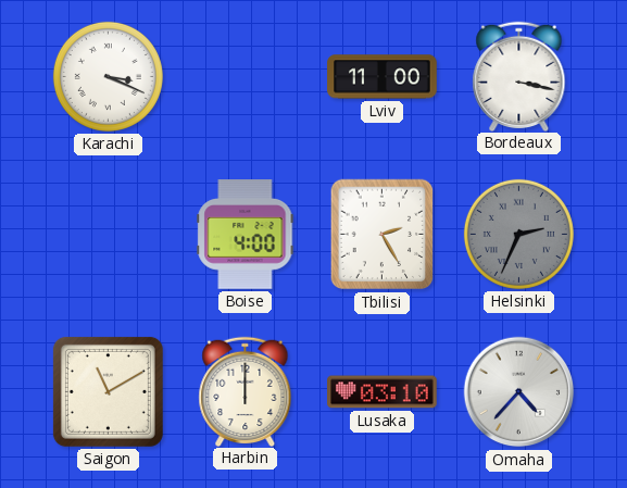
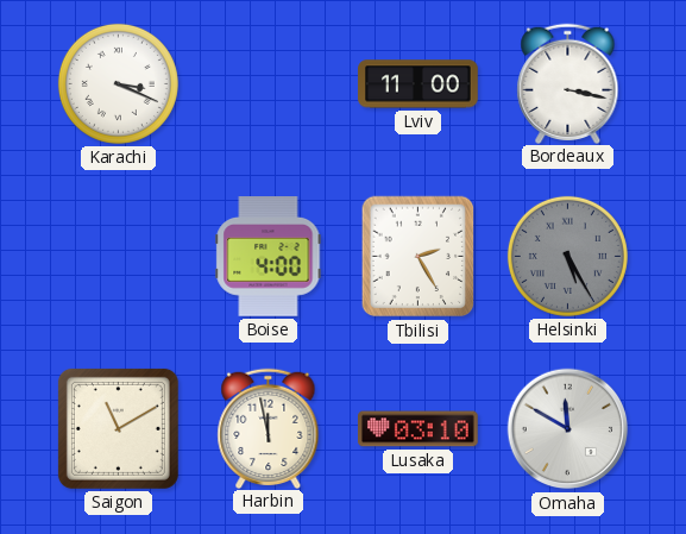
Helsinki: 2:34 -> 5:25
Harbin: 12:00 -> 11:58
Omaha: 4:37 -> 11:50
